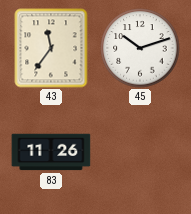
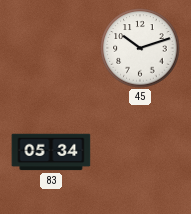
43: 11:36 -> none
83: 11:26 -> 05:34
